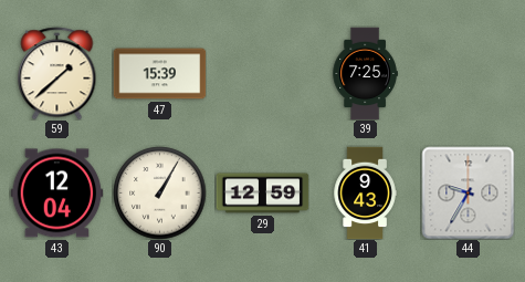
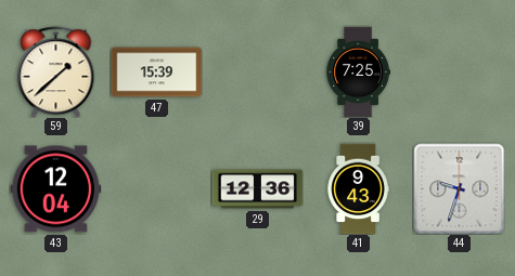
90: 1:05 -> none
29: 12:59 -> 12:36
44: 9:35 -> 9:33
